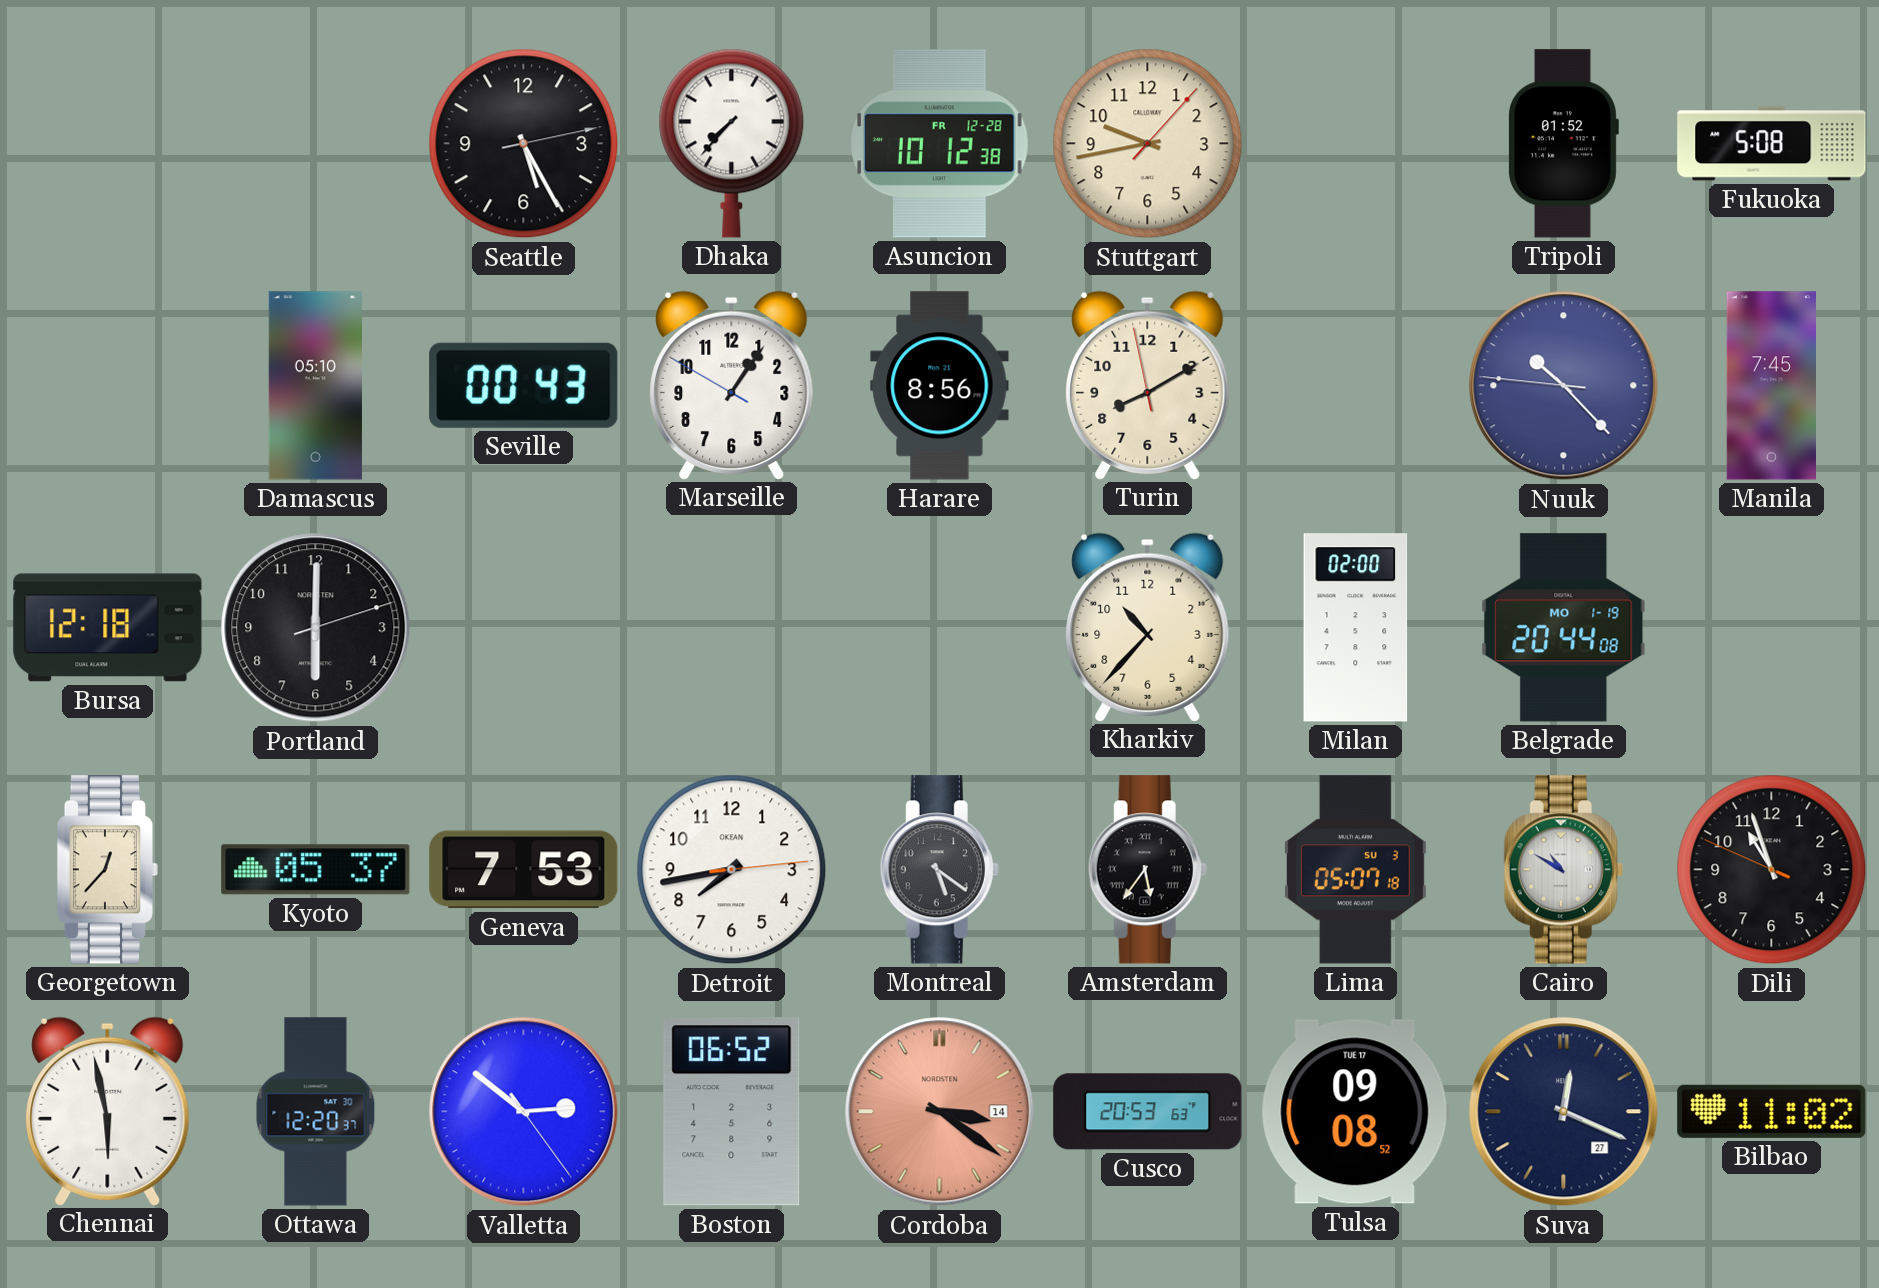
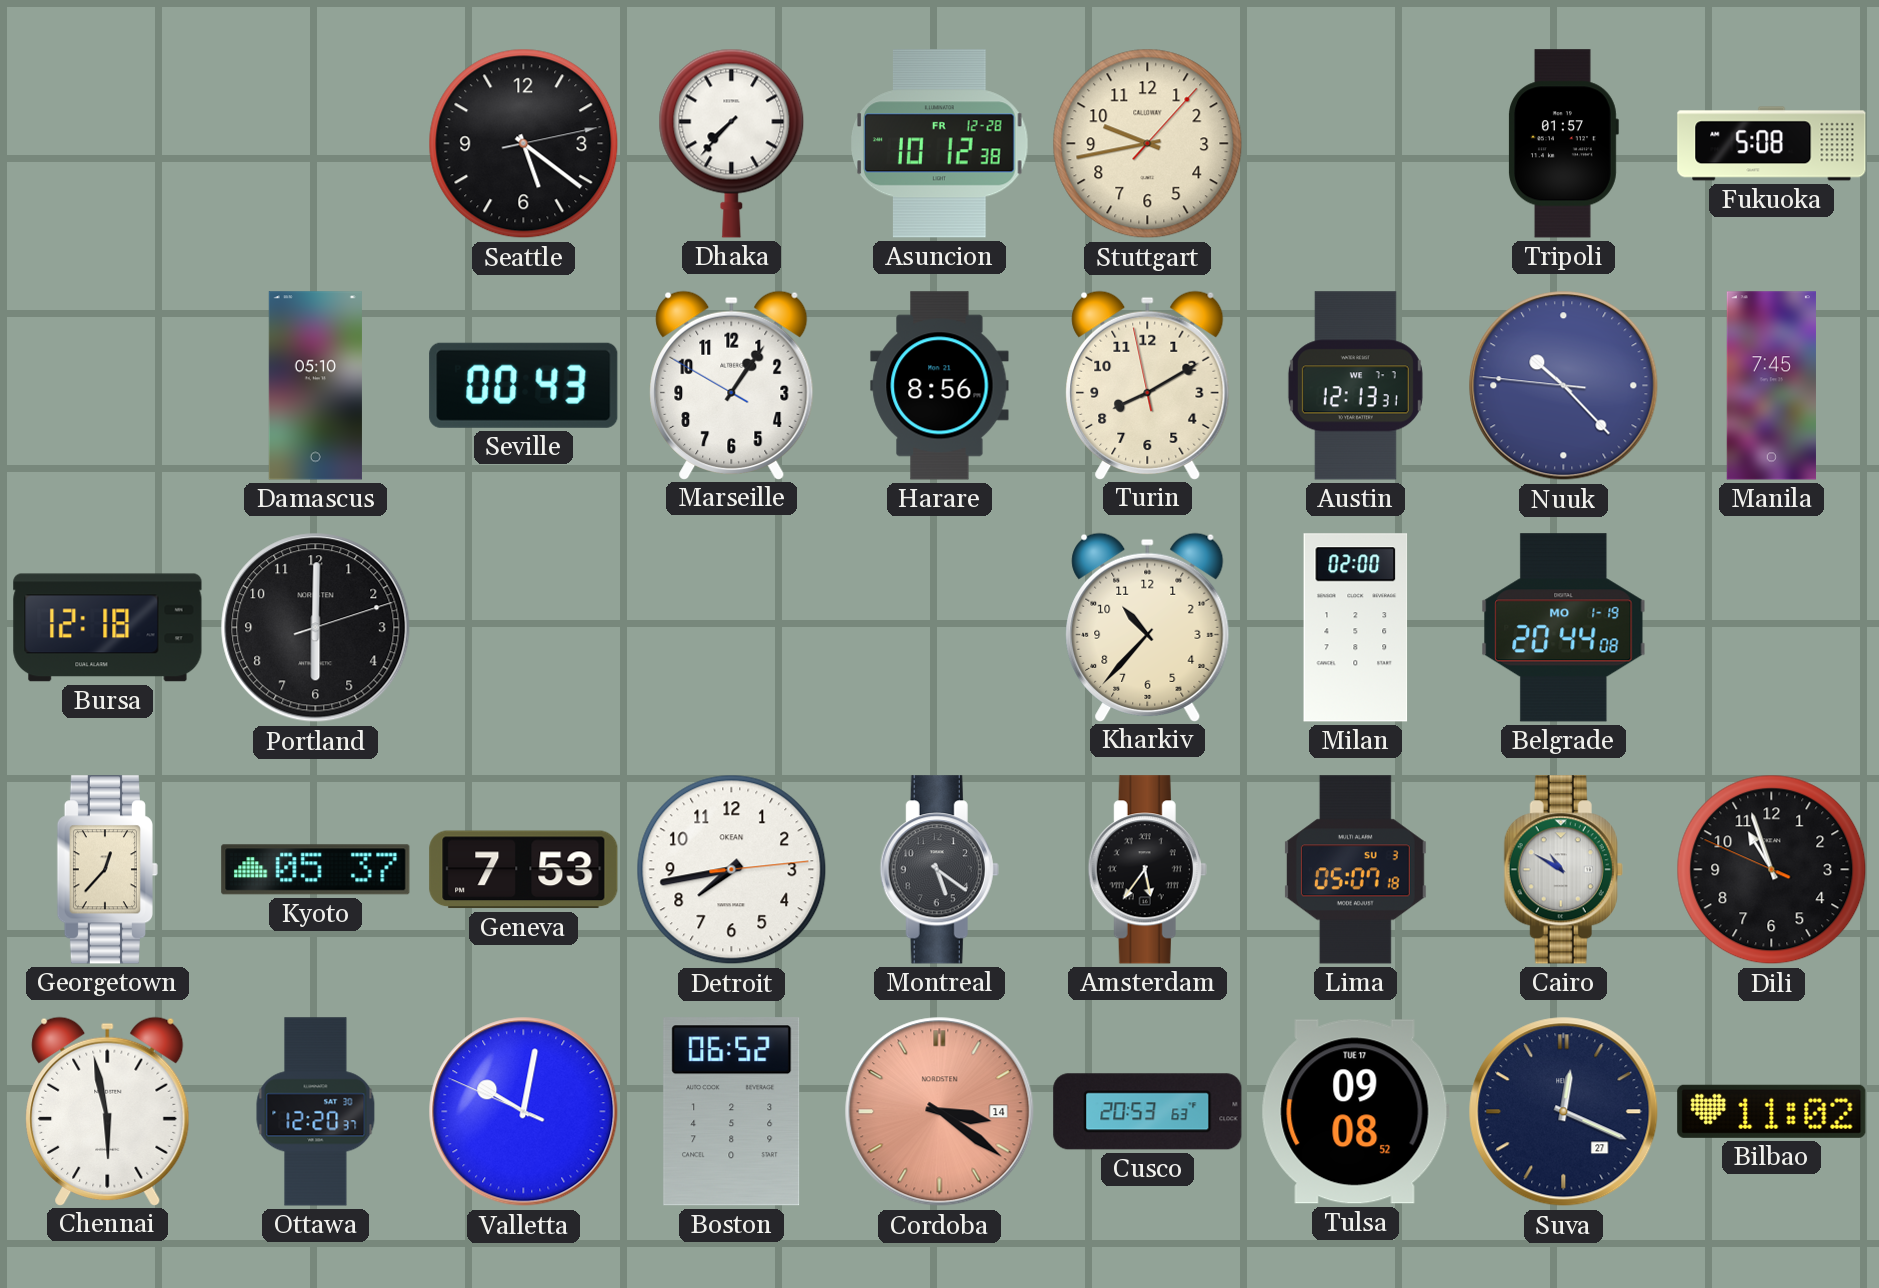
Seattle: 5:25 -> 5:21
Tripoli: 01:52 -> 01:57
Austin: none -> 12:13
Valletta: 2:51 -> 10:01
